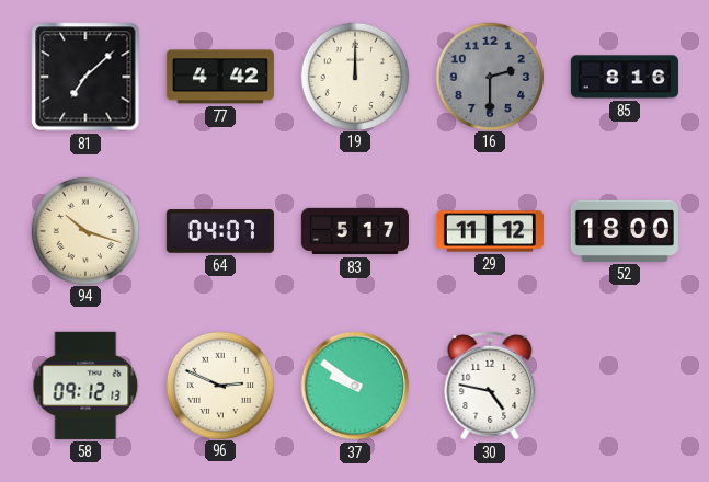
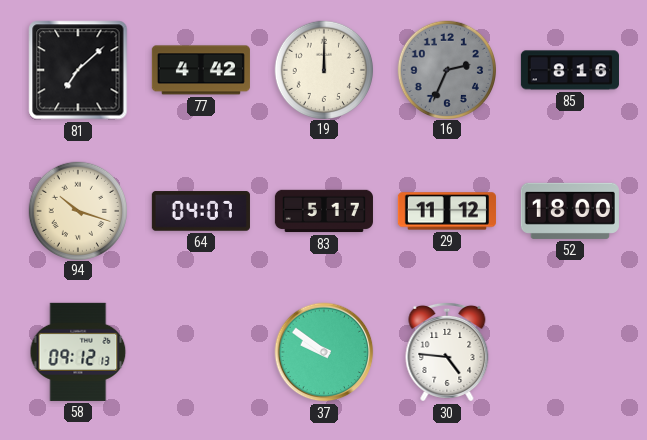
16: 2:30 -> 2:34
96: 2:49 -> none
30: 4:47 -> 4:46
